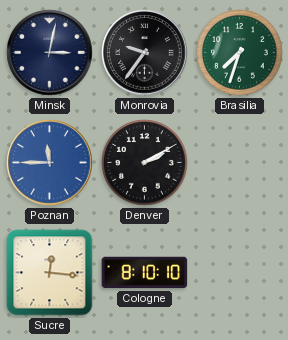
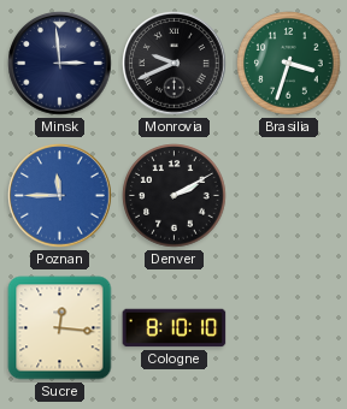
Minsk: 3:02 -> 2:59
Monrovia: 9:36 -> 9:41
Brasilia: 7:33 -> 3:33
